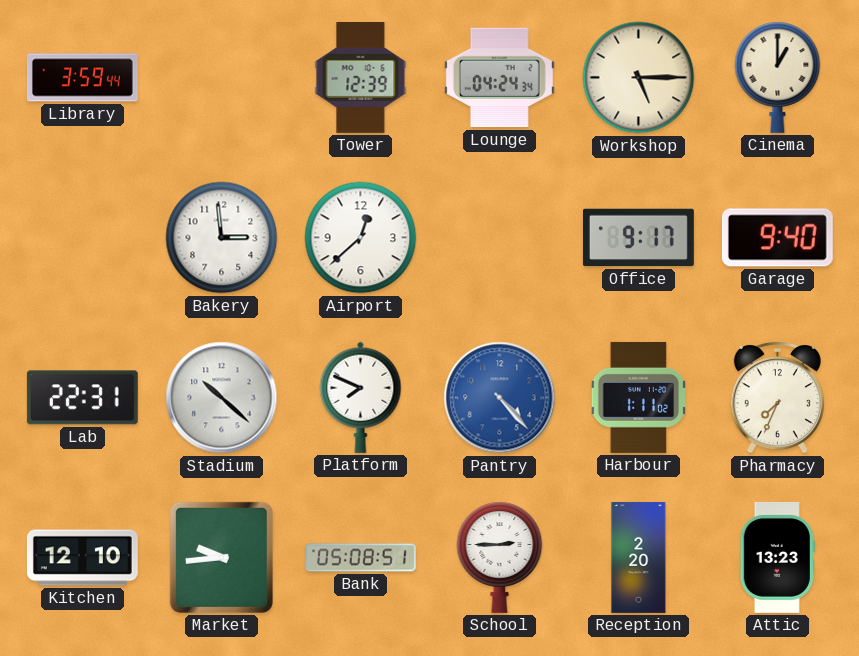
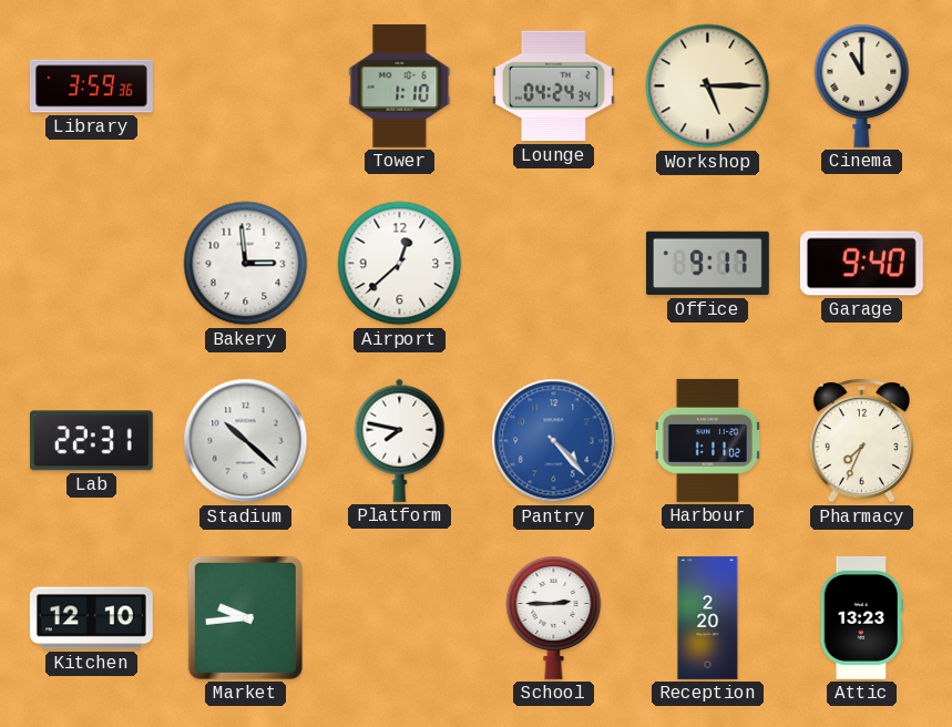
Library: 3:59:44 -> 3:59:36
Tower: 12:39 -> 1:10
Cinema: 1:00 -> 11:00
Platform: 7:49 -> 7:47
Bank: 05:08 -> none
